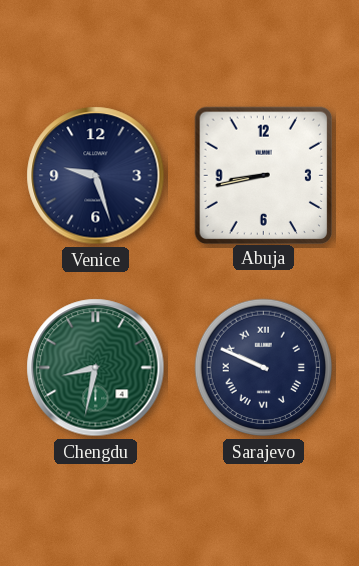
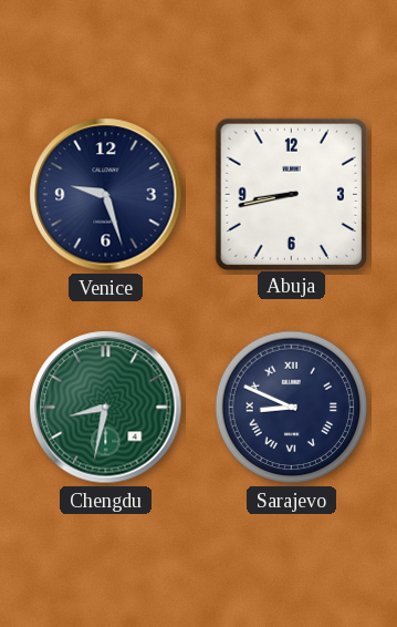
Sarajevo: 9:49 -> 8:49
